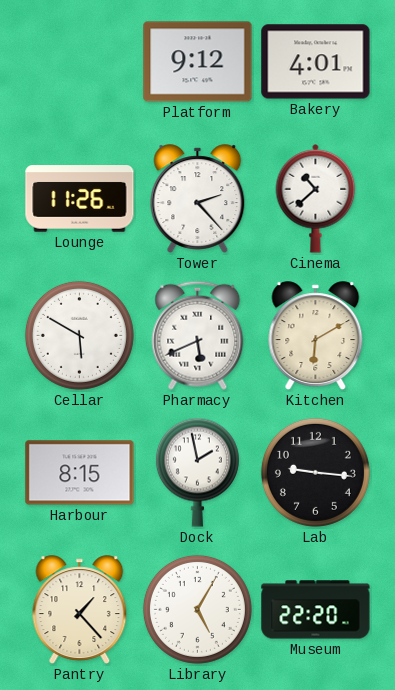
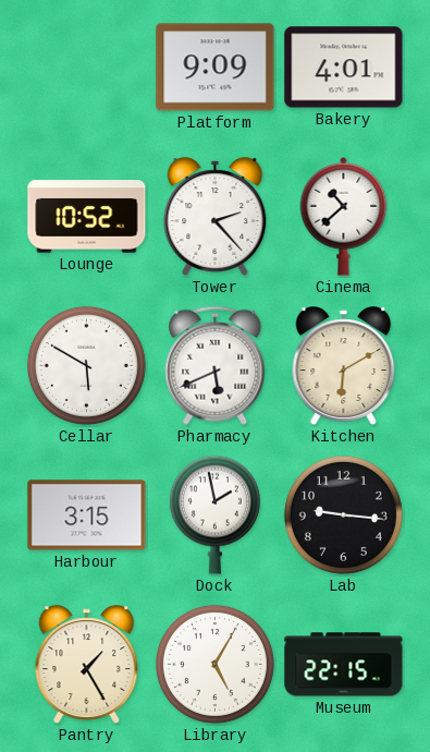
Platform: 9:12 -> 9:09
Lounge: 11:26 -> 10:52
Harbour: 8:15 -> 3:15
Pantry: 1:23 -> 1:25
Museum: 22:20 -> 22:15
